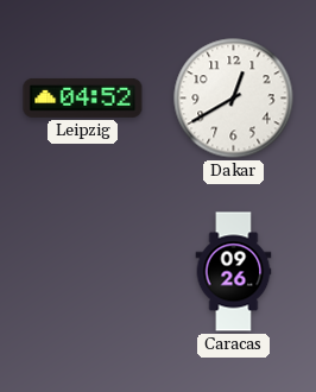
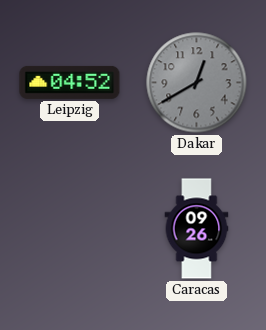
Dakar dial: white -> grey
